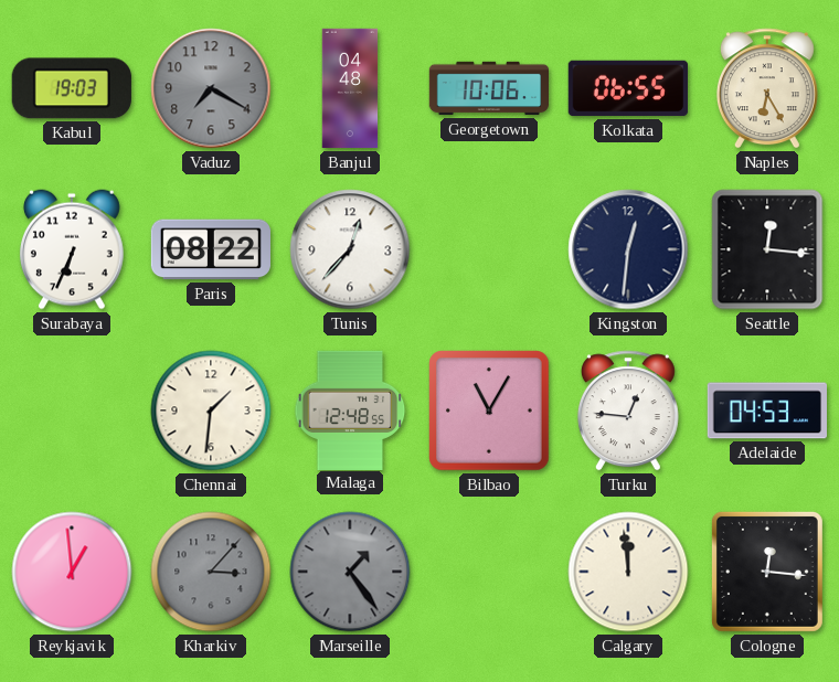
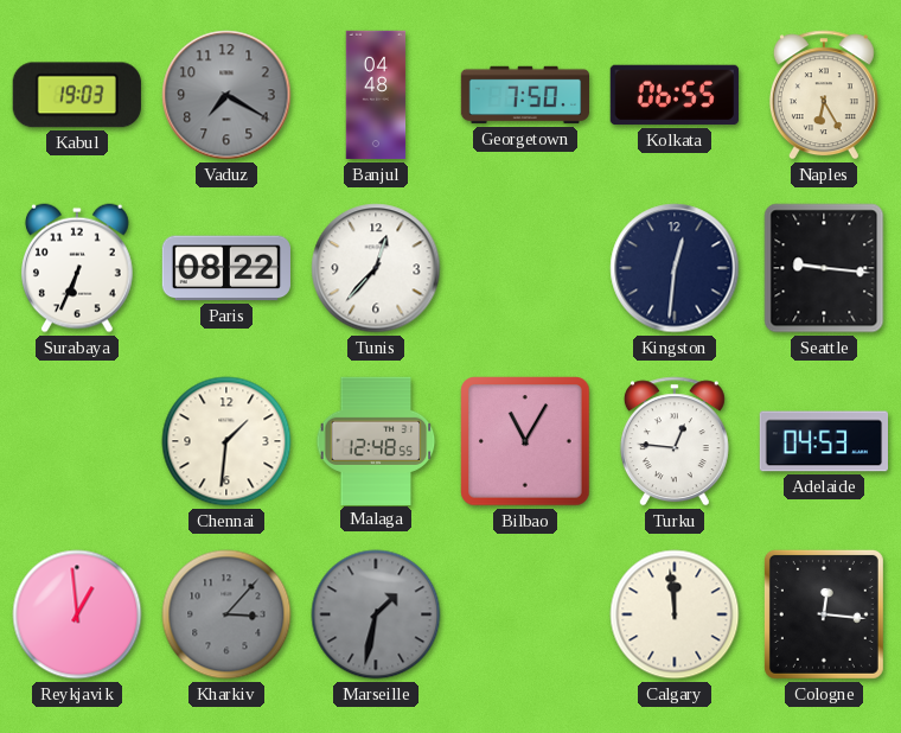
Georgetown: 10:06 -> 7:50
Seattle: 12:16 -> 9:16
Marseille: 1:24 -> 1:32
